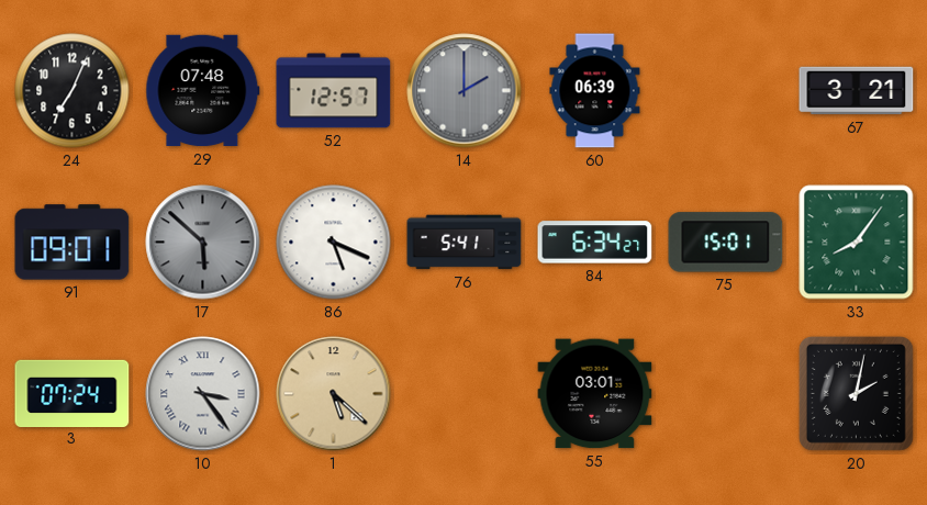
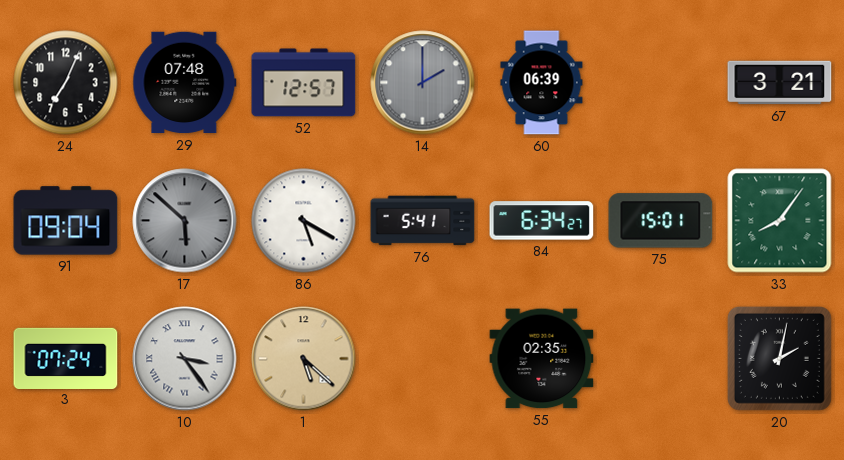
91: 09:01 -> 09:04
86: 5:19 -> 5:20
55: 03:01 -> 02:35
